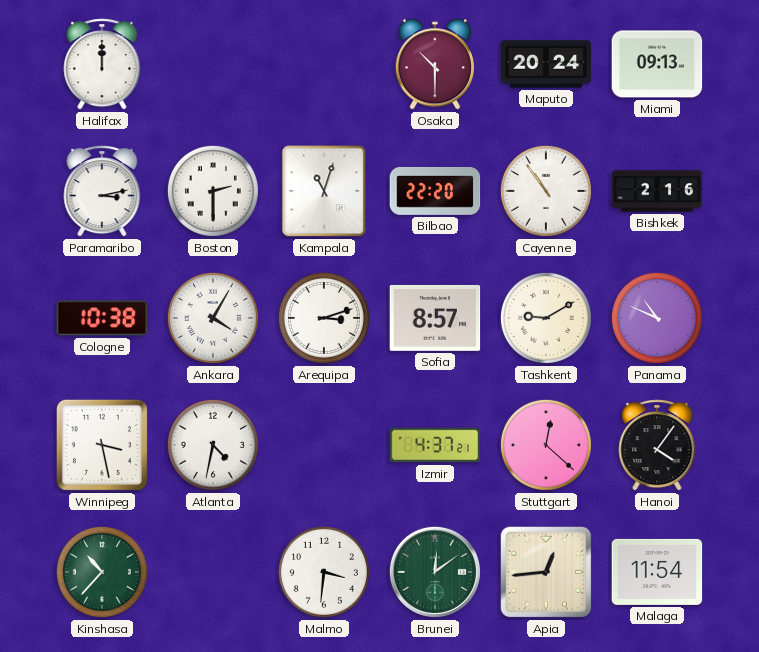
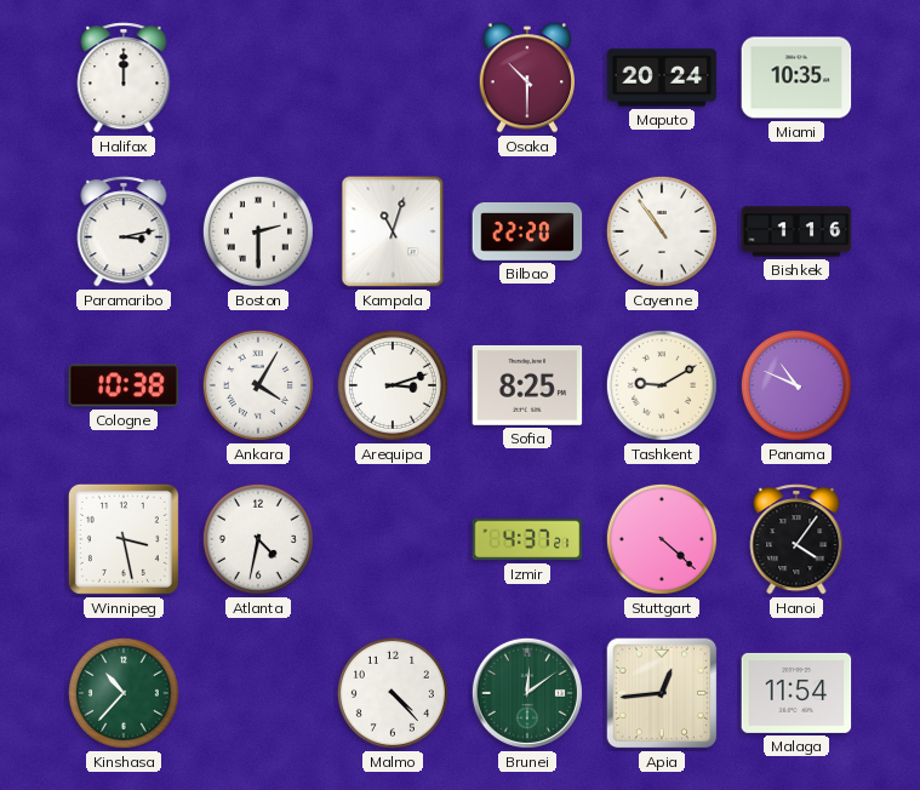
Miami: 09:13 -> 10:35
Bishkek: 2:16 -> 1:16
Sofia: 8:57 -> 8:25
Stuttgart: 12:22 -> 4:22
Malmo: 3:31 -> 4:23
